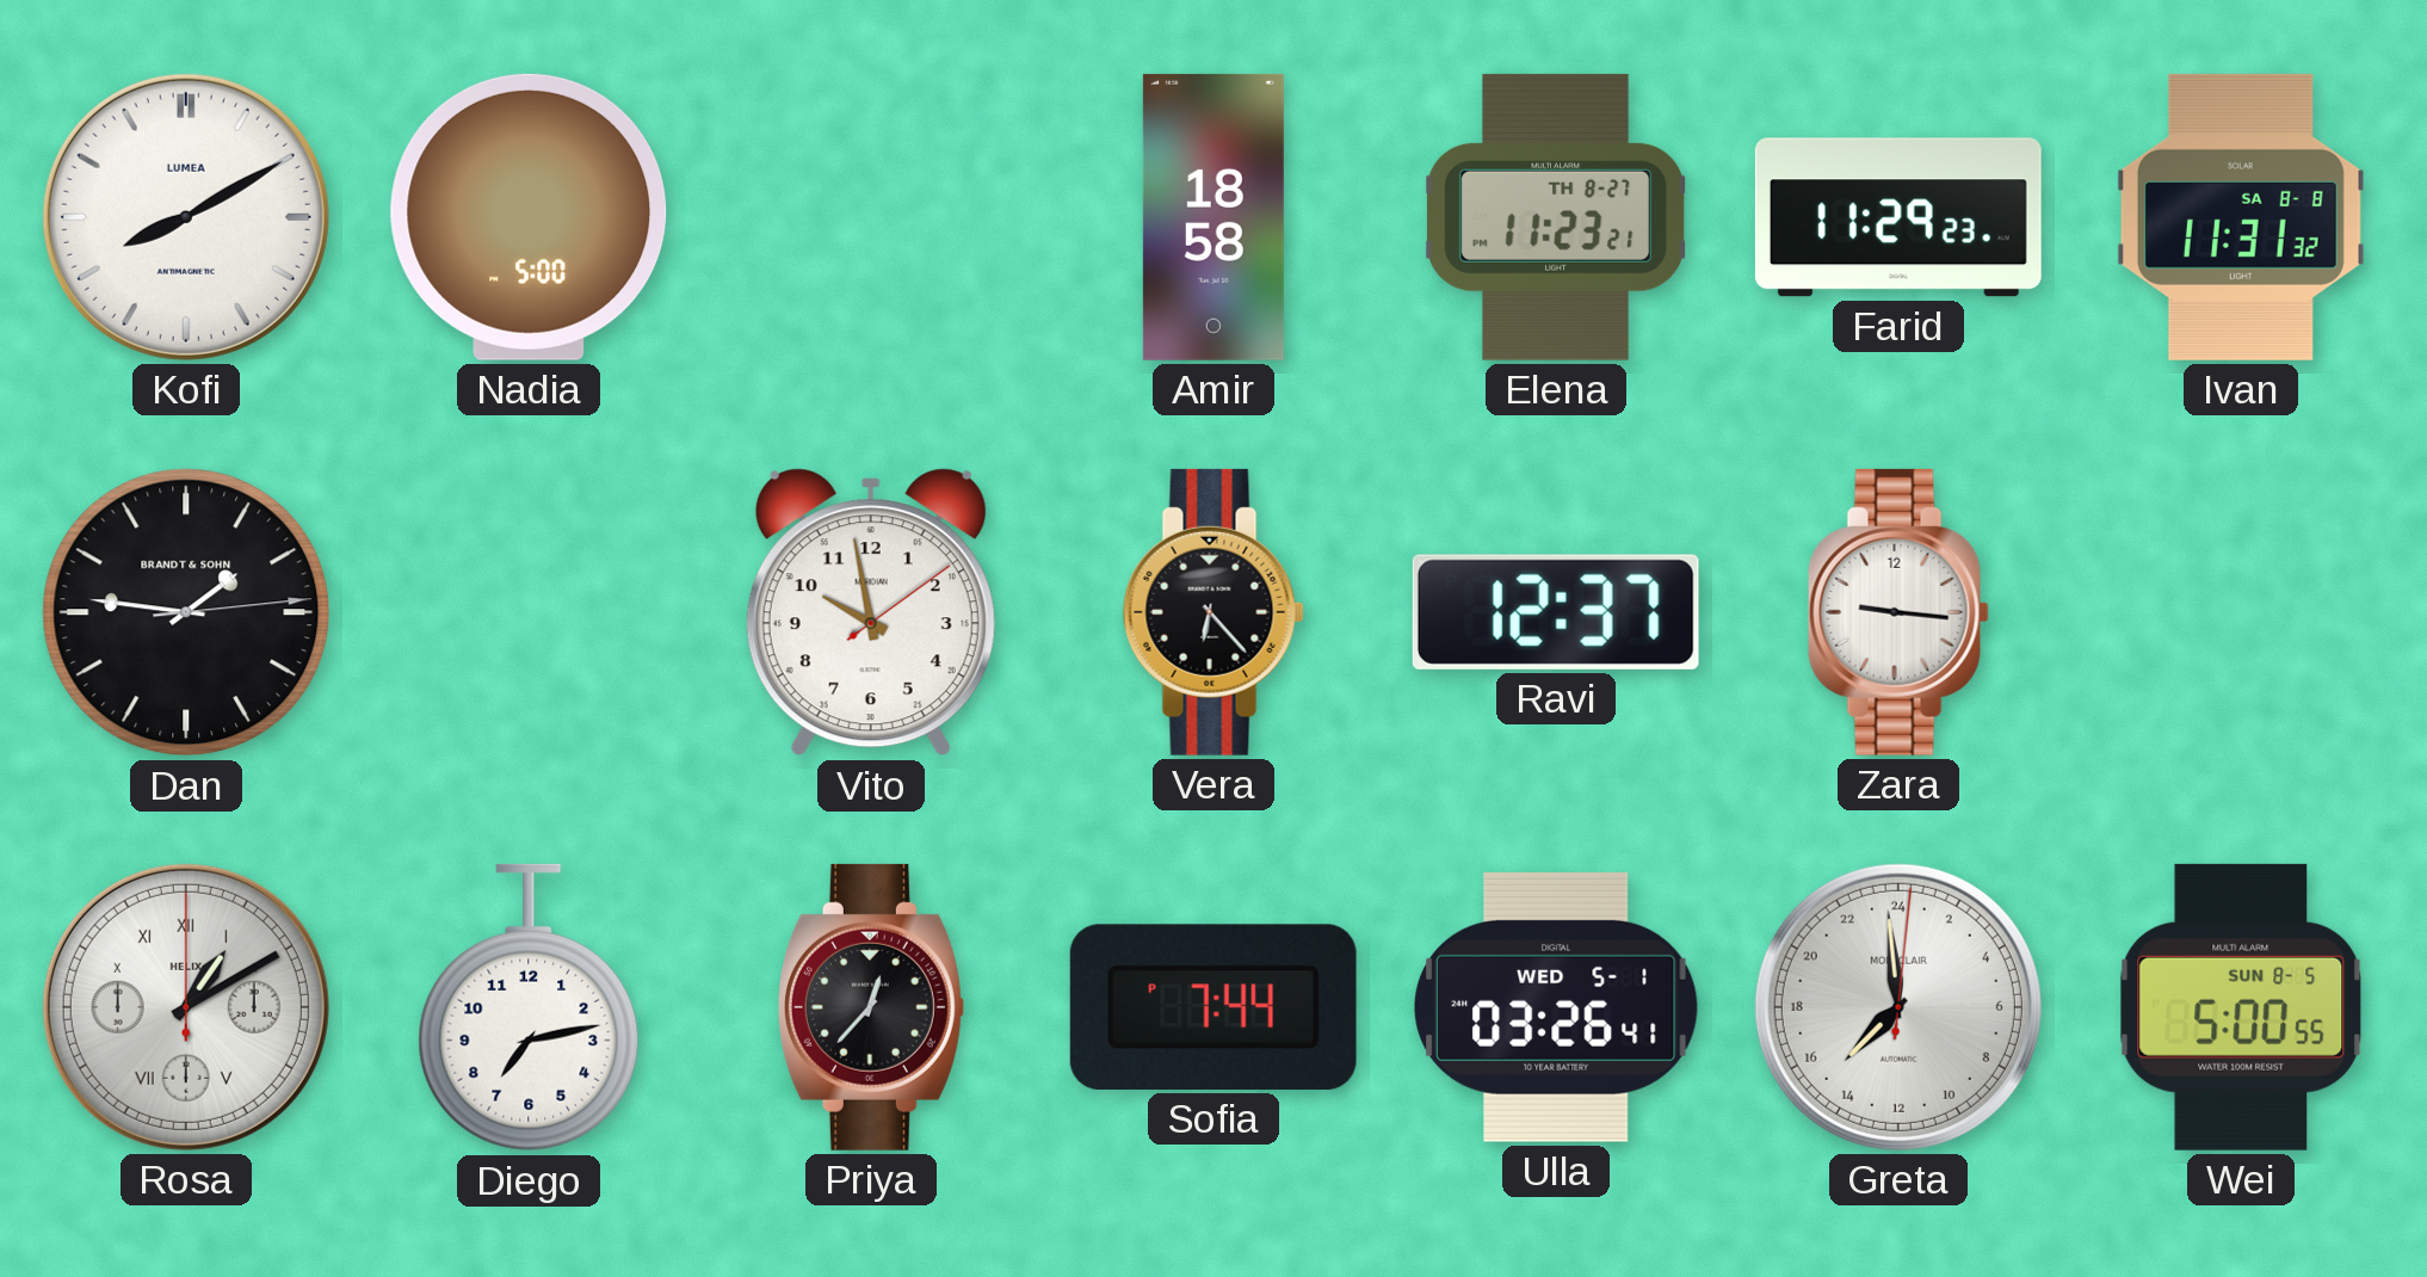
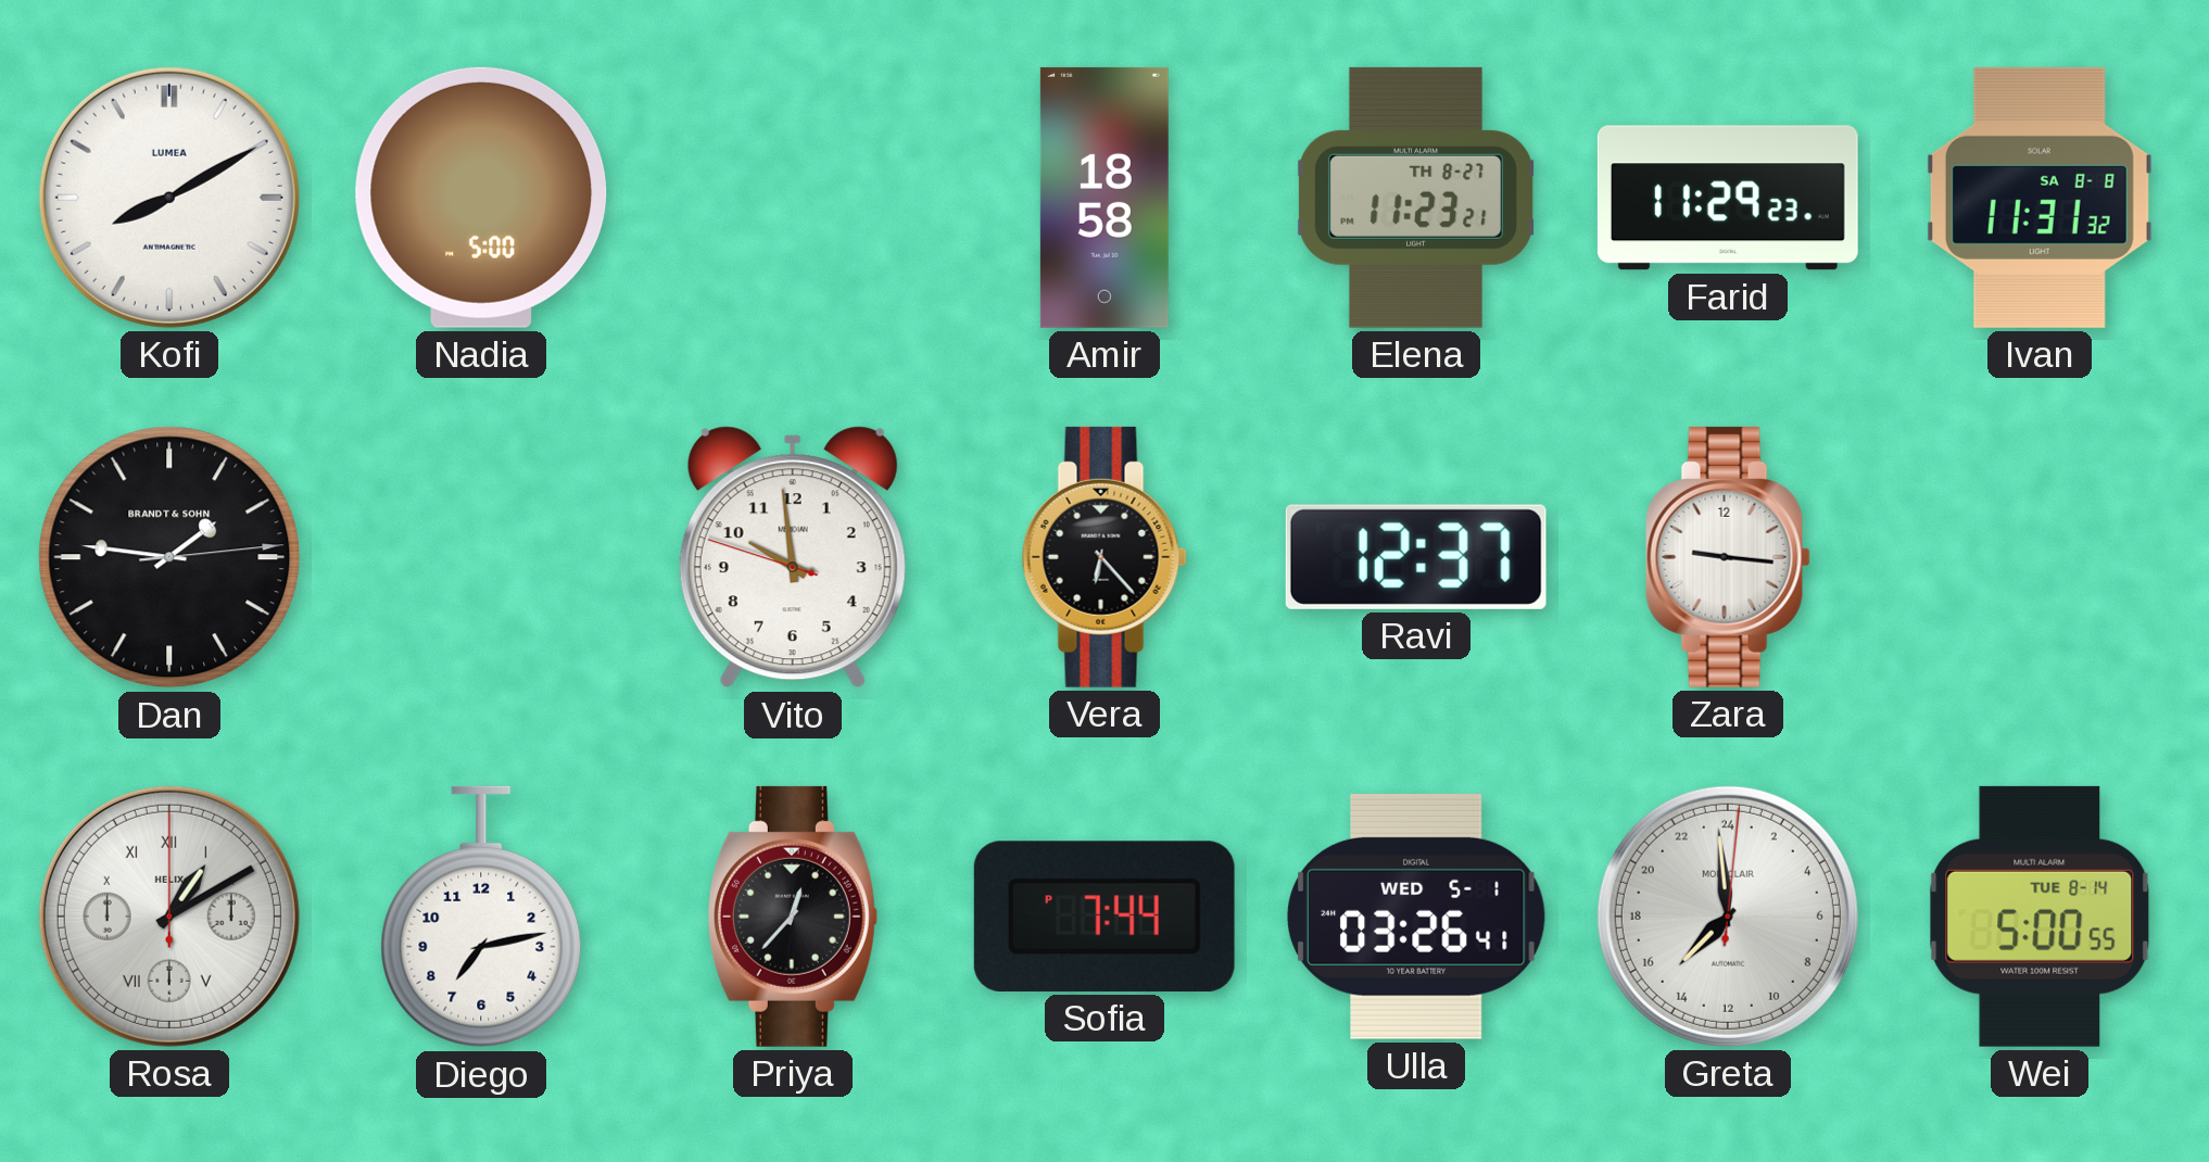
Vito: 9:58:09 -> 9:58:48
Wei date: SUN 8-5 -> TUE 8-14
